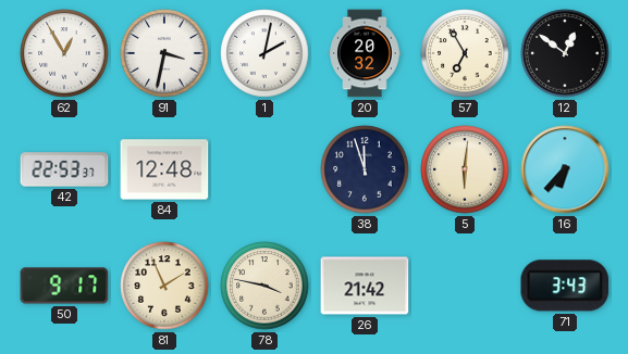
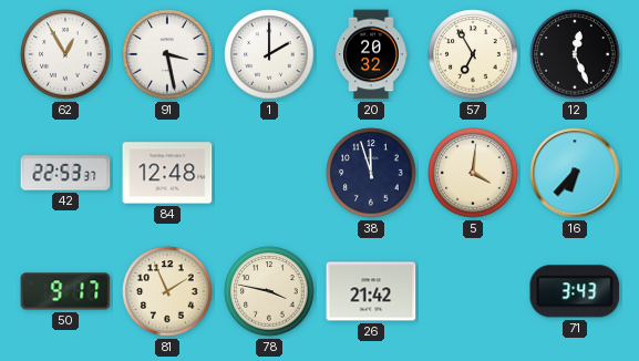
91: 3:32 -> 3:28
1: 2:02 -> 2:00
12: 12:51 -> 12:26
5: 6:01 -> 4:01
